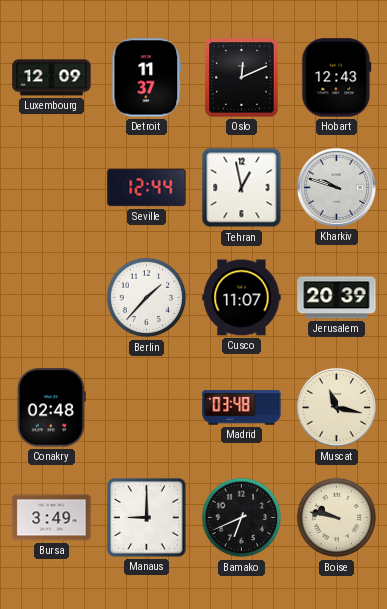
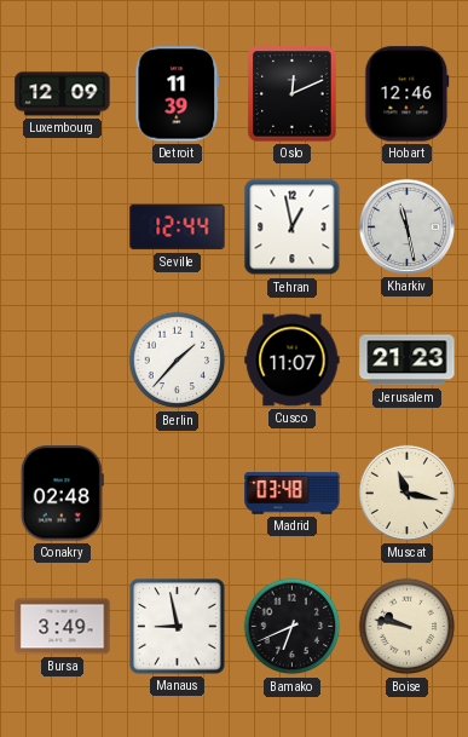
Detroit: 11:37 -> 11:39
Hobart: 12:43 -> 12:46
Kharkiv: 9:48 -> 11:28
Jerusalem: 20:39 -> 21:23
Manaus: 9:00 -> 8:58
